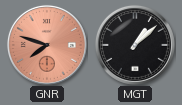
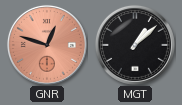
GNR: 7:48 -> 12:48
